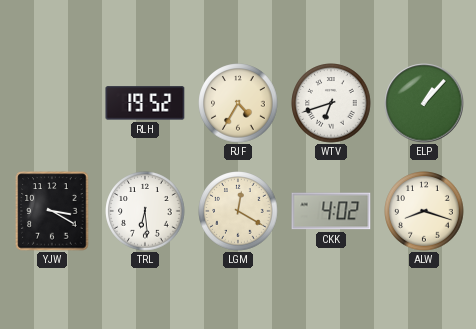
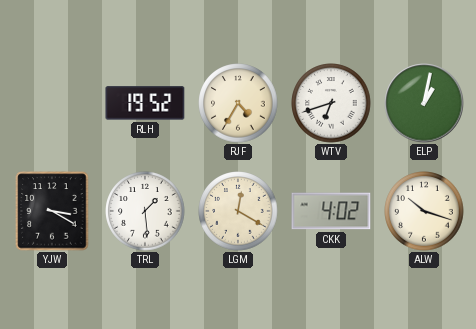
ELP: 1:07 -> 1:02
TRL: 6:29 -> 1:29
ALW: 8:18 -> 10:18
